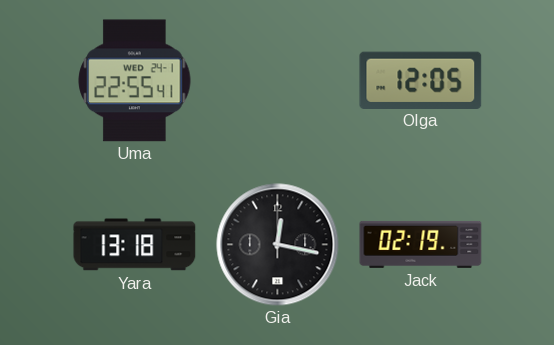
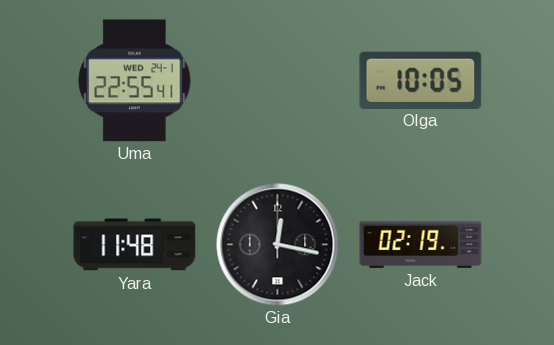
Olga: 12:05 -> 10:05
Yara: 13:18 -> 11:48
